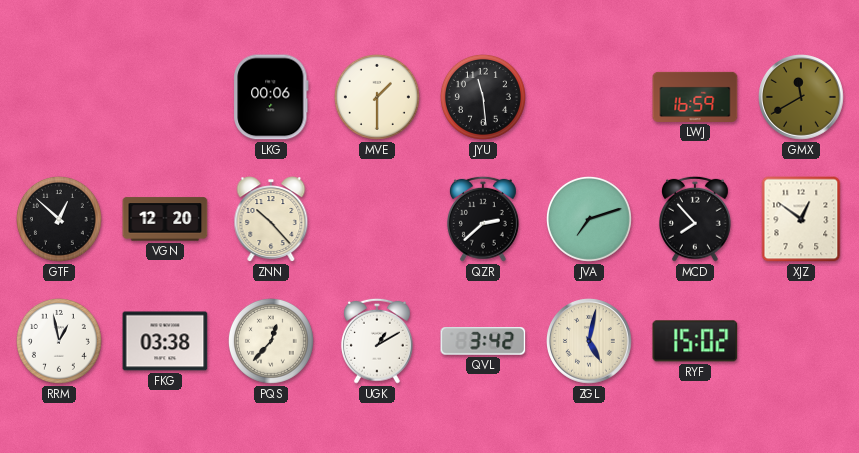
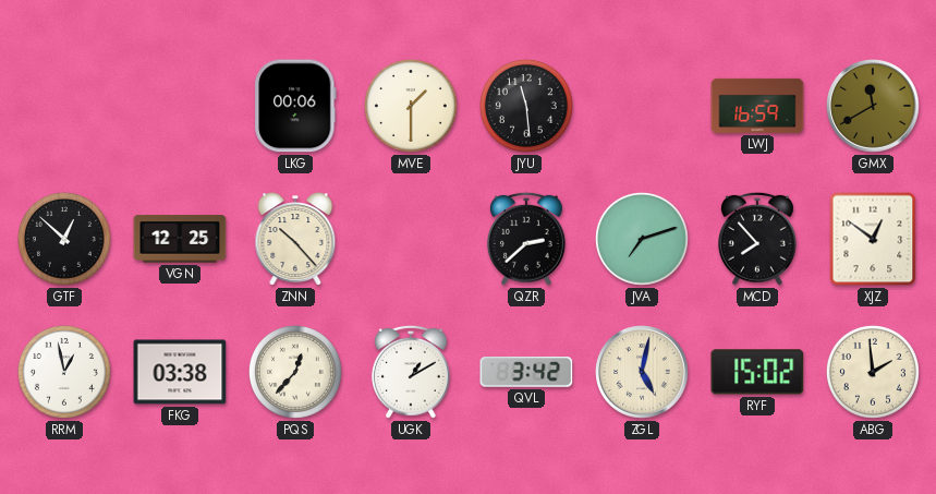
VGN: 12:20 -> 12:25
ABG: none -> 1:59
